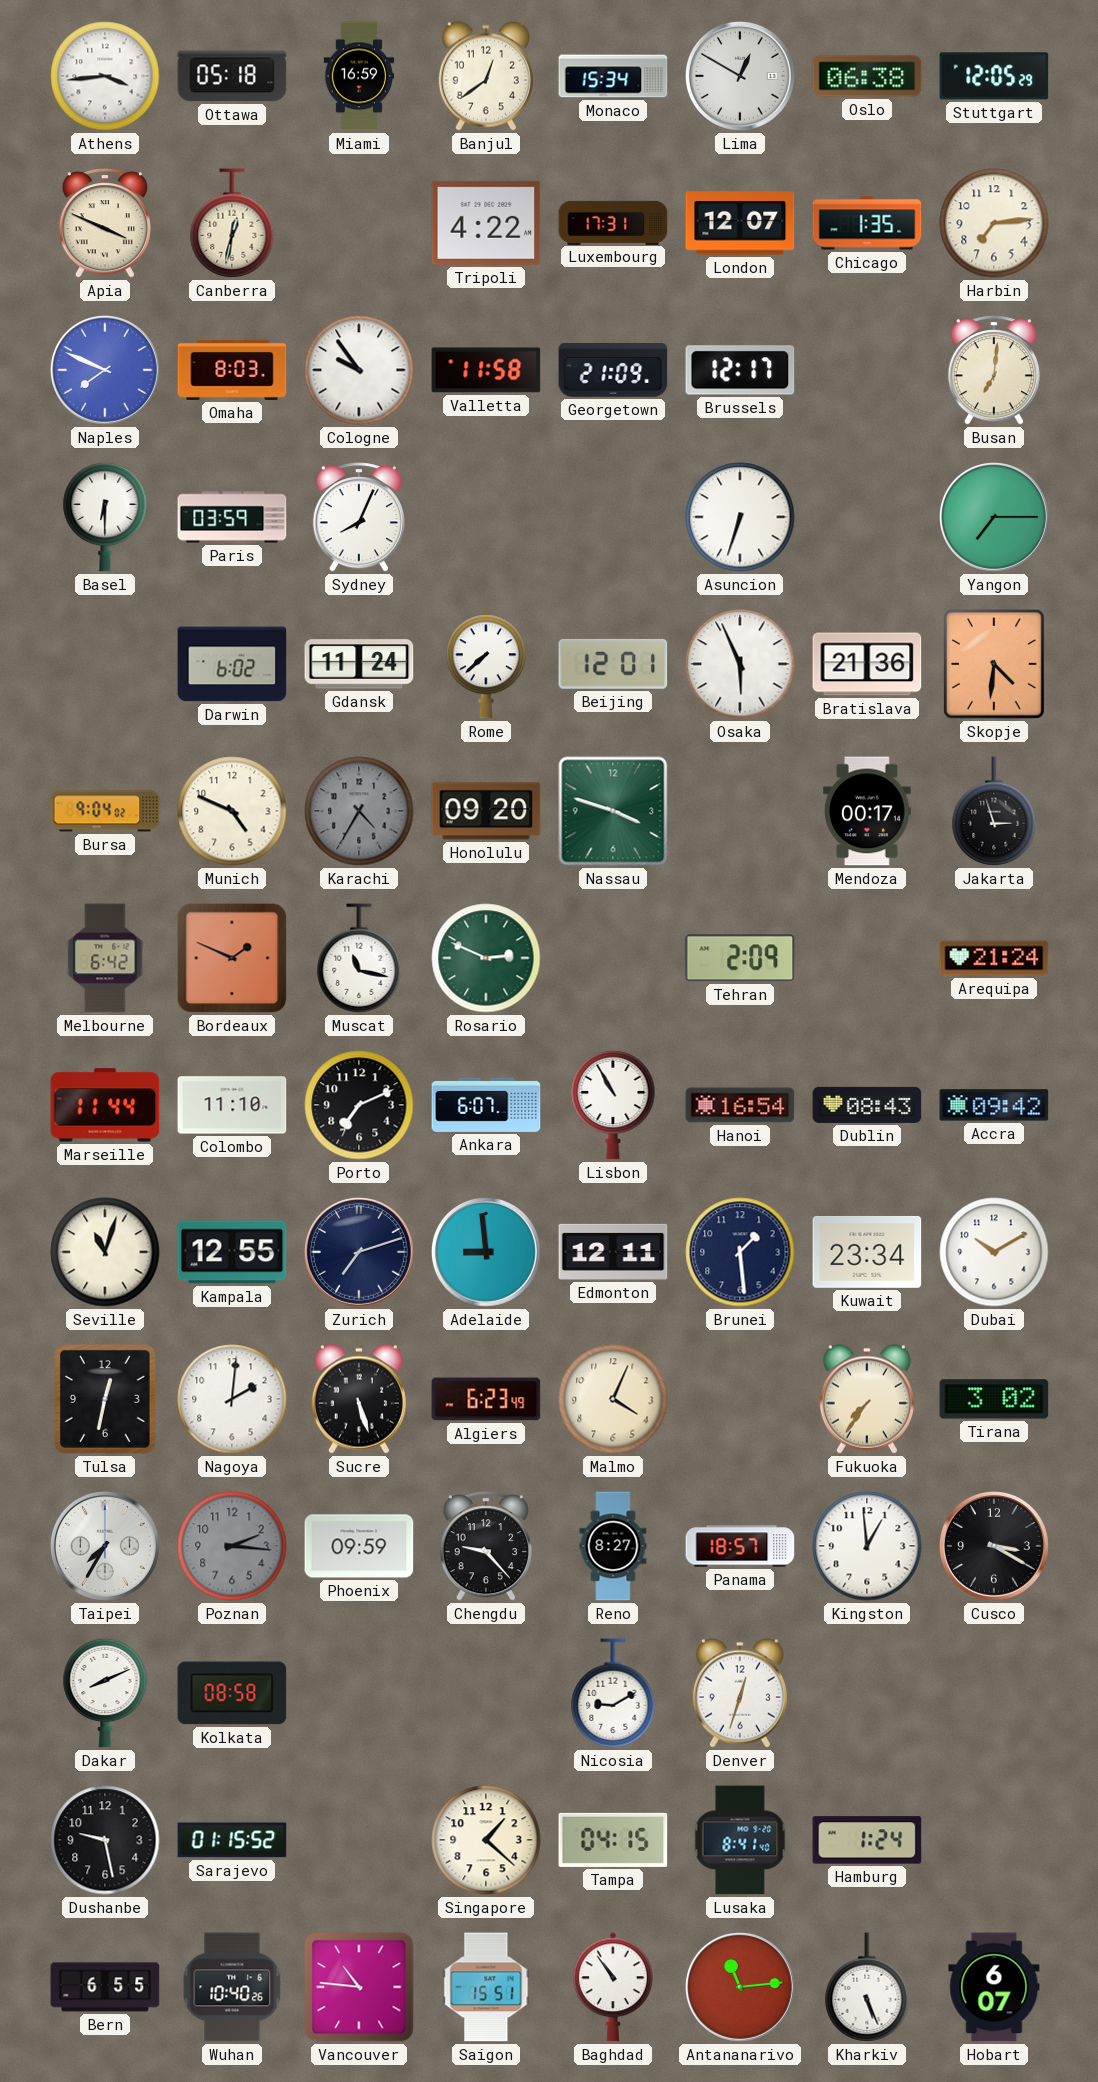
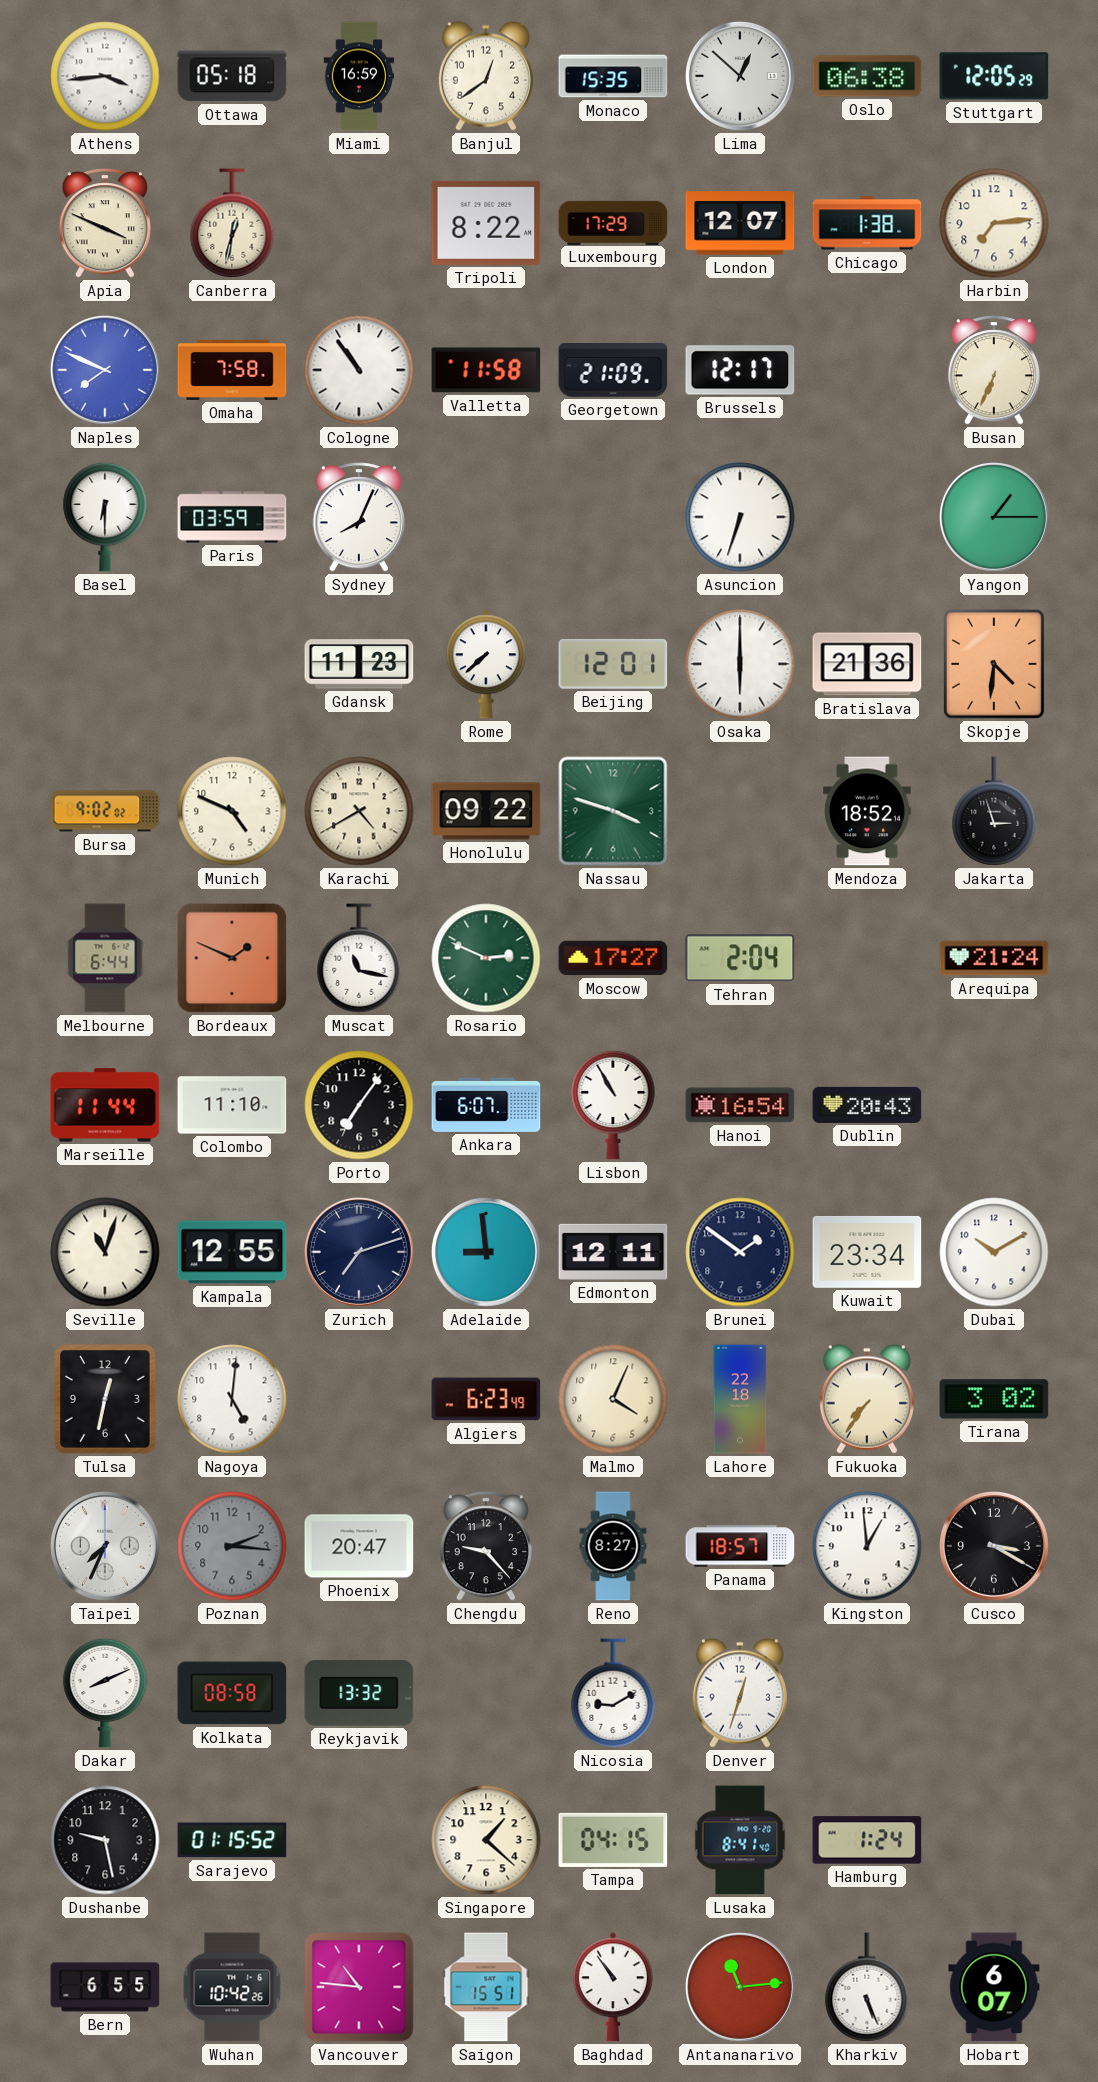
Monaco: 15:34 -> 15:35
Lima: 12:50 -> 12:52
Tripoli: 4:22 -> 8:22
Luxembourg: 17:31 -> 17:29
Chicago: 1:35 -> 1:38
Omaha: 8:03 -> 7:58
Cologne: 9:54 -> 10:54
Busan: 7:01 -> 6:34
Yangon: 7:15 -> 1:15
Darwin: 6:02 -> none
Gdansk: 11:24 -> 11:23
Osaka: 5:56 -> 6:00
Bursa: 9:04 -> 9:02
Karachi: 4:35 -> 4:40
Karachi dial: grey -> cream
Honolulu: 09:20 -> 09:22
Mendoza: 00:17 -> 18:52
Melbourne: 6:42 -> 6:44
Moscow: none -> 17:27
Tehran: 2:09 -> 2:04
Porto: 7:11 -> 7:06
Dublin: 08:43 -> 20:43
Accra: 09:42 -> none
Brunei: 1:29 -> 1:51
Nagoya: 2:01 -> 5:01
Sucre: 5:27 -> none
Lahore: none -> 22:18
Taipei: 7:35 -> 7:34
Phoenix: 09:59 -> 20:47
Reykjavik: none -> 13:32
Wuhan: 10:40 -> 10:42
